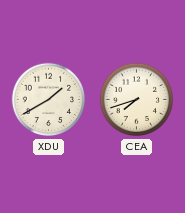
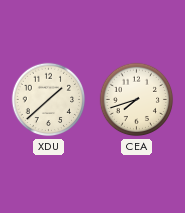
XDU: 1:40 -> 1:38
